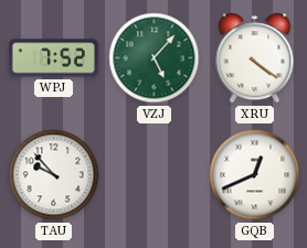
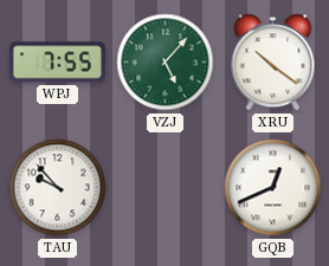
WPJ: 7:52 -> 7:55
XRU: 4:21 -> 10:21
